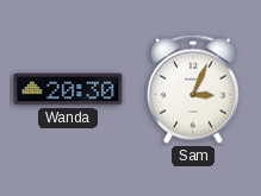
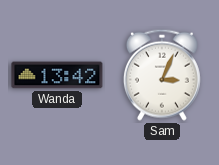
Wanda: 20:30 -> 13:42
